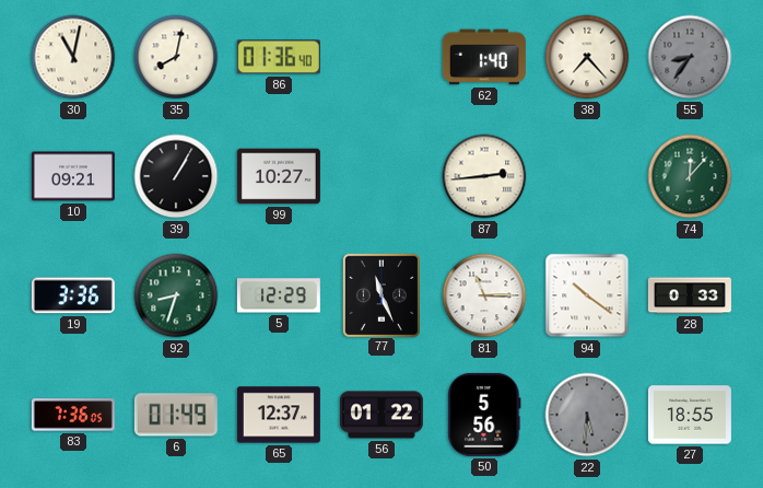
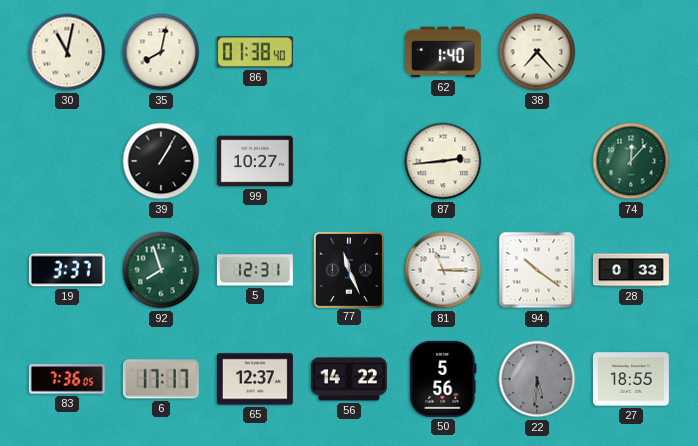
86: 01:36 -> 01:38
55: 8:36 -> none
10: 09:21 -> none
19: 3:36 -> 3:37
92: 8:33 -> 7:57
5: 12:29 -> 12:31
6: 01:49 -> 17:17
56: 01:22 -> 14:22
